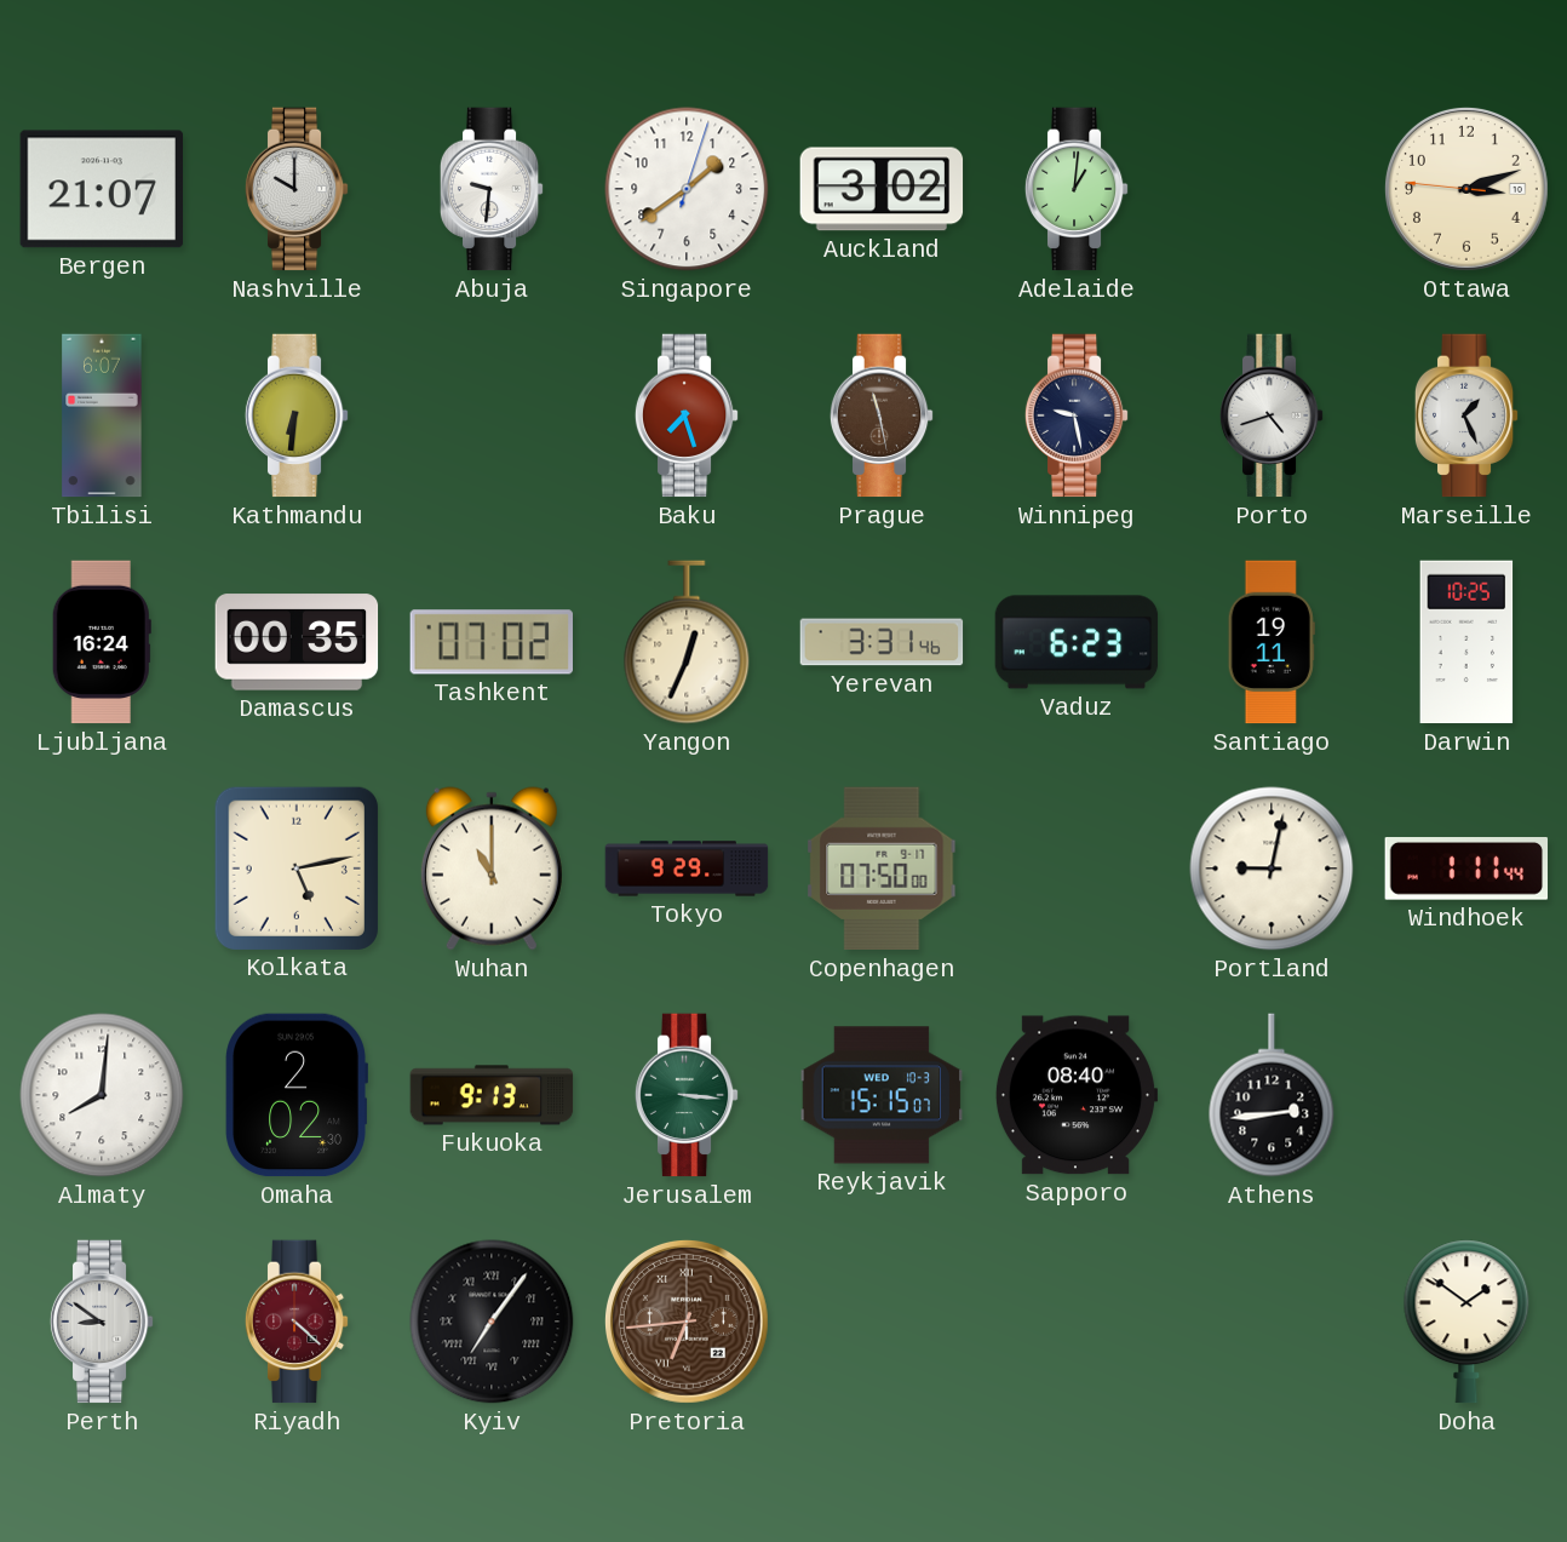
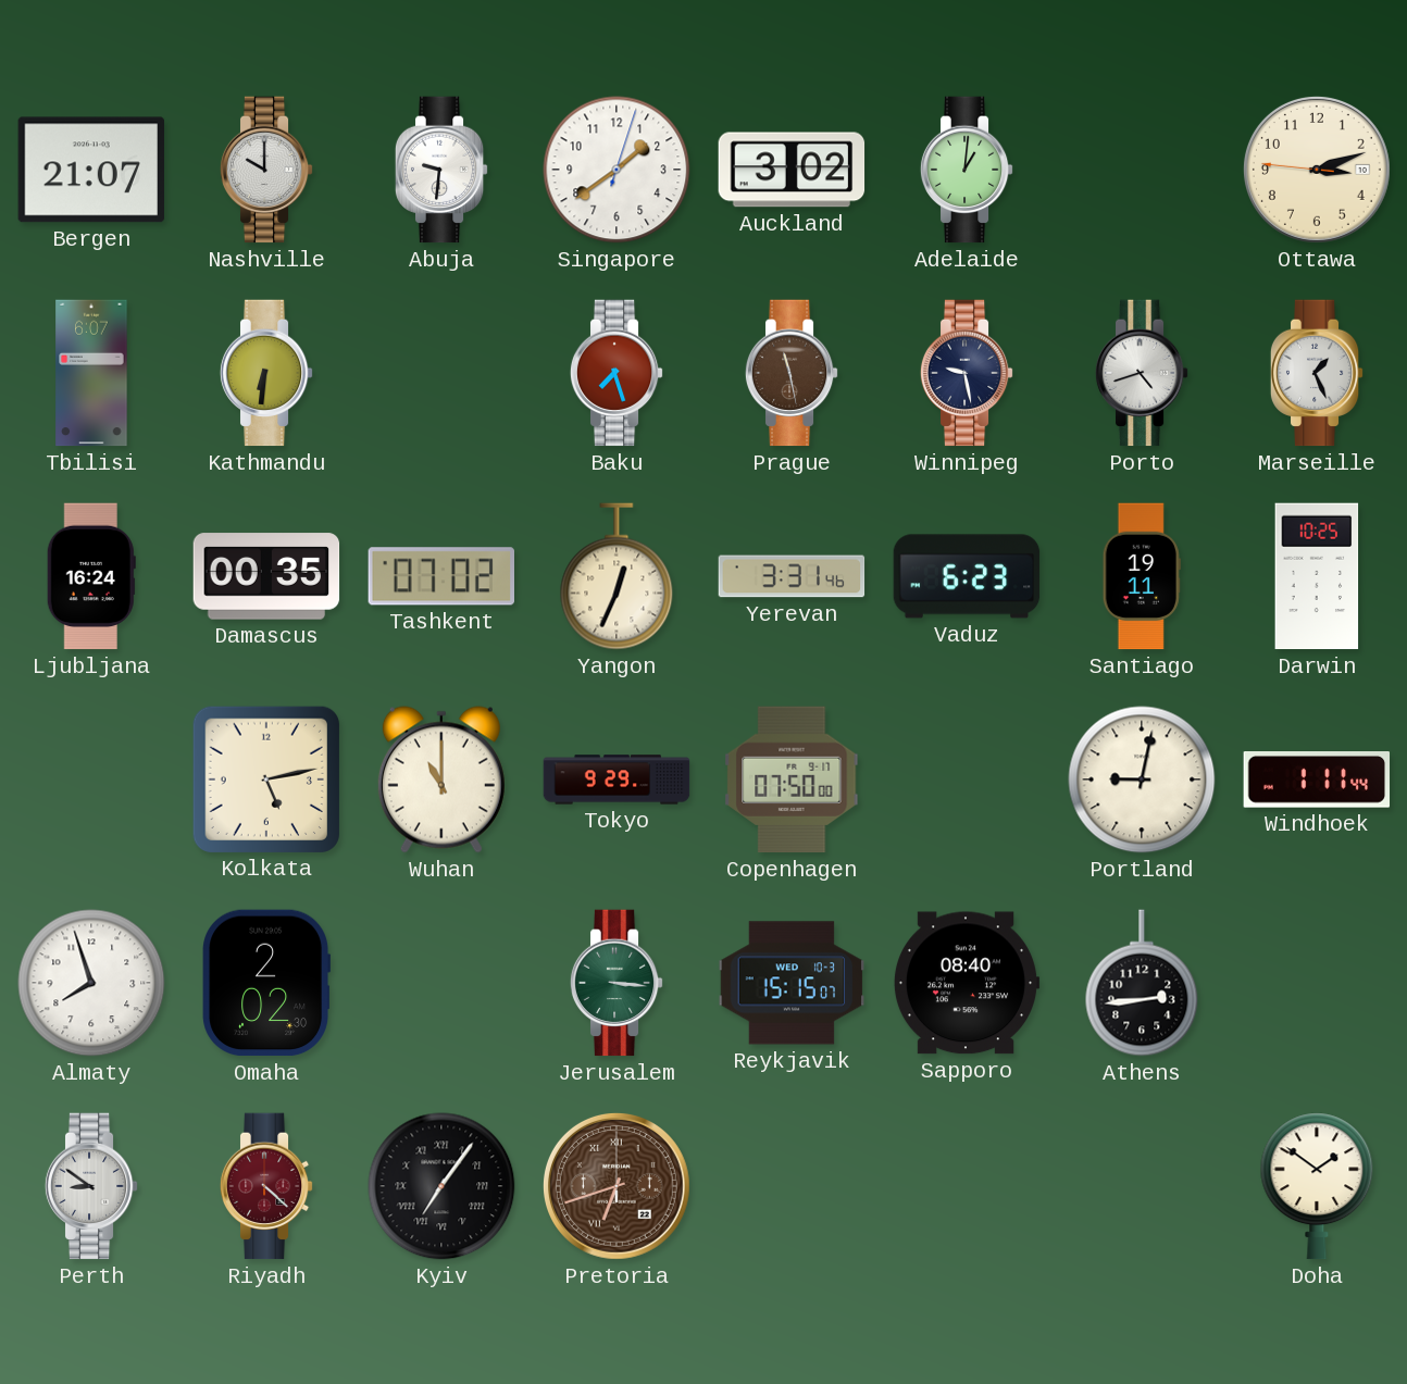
Almaty: 8:01 -> 7:57
Fukuoka: 9:13 -> none
Pretoria: 6:44 -> 6:42
